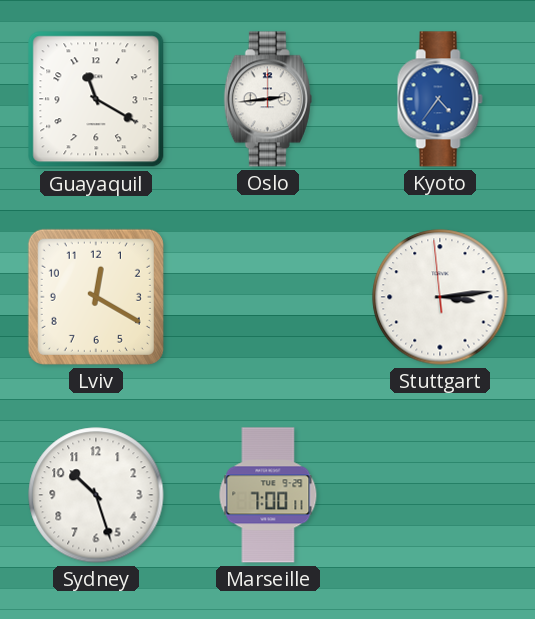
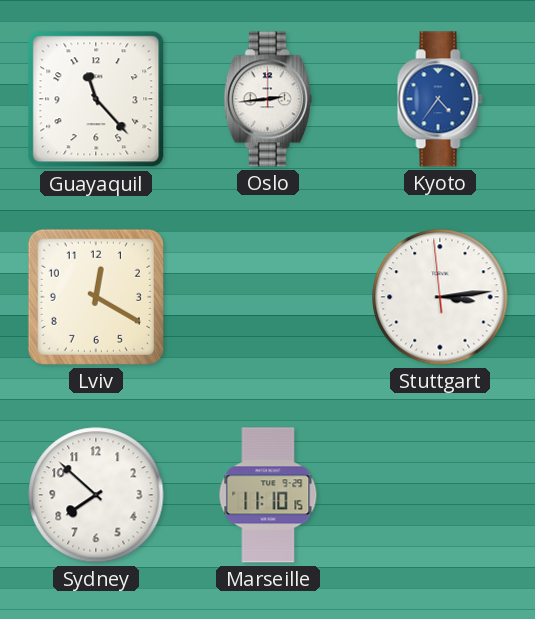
Guayaquil: 11:20 -> 11:23
Sydney: 10:27 -> 7:52
Marseille: 7:00 -> 11:10
